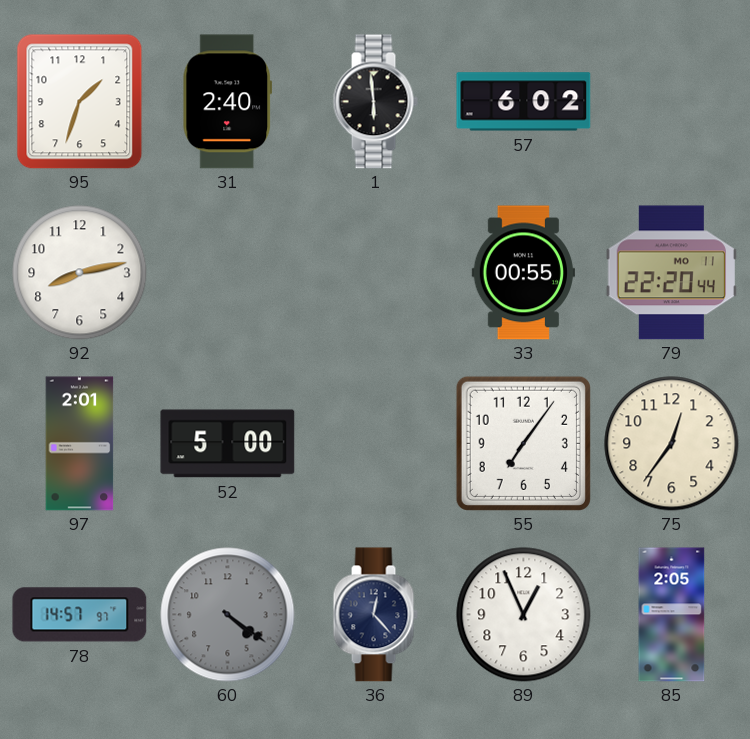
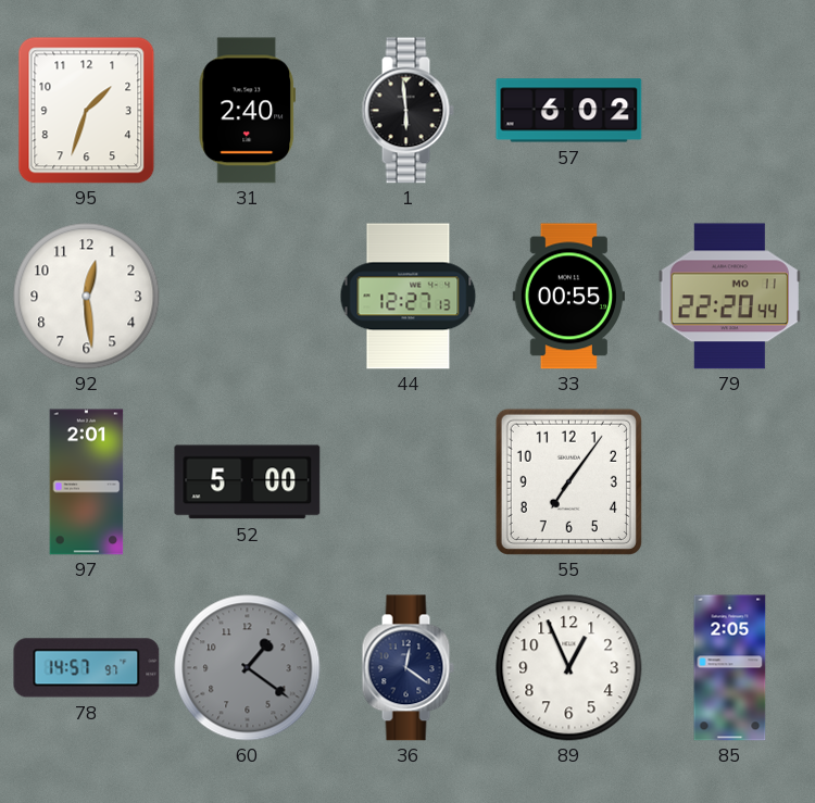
92: 8:13 -> 12:29
44: none -> 12:27
75: 12:36 -> none
60: 4:21 -> 1:21
36: 12:23 -> 12:21
